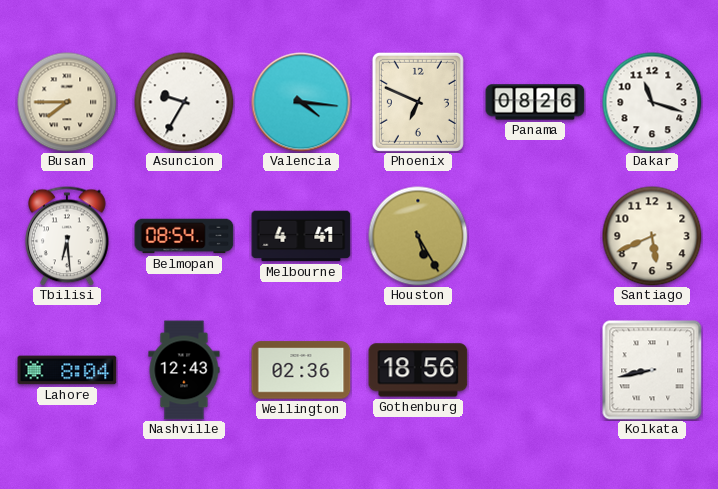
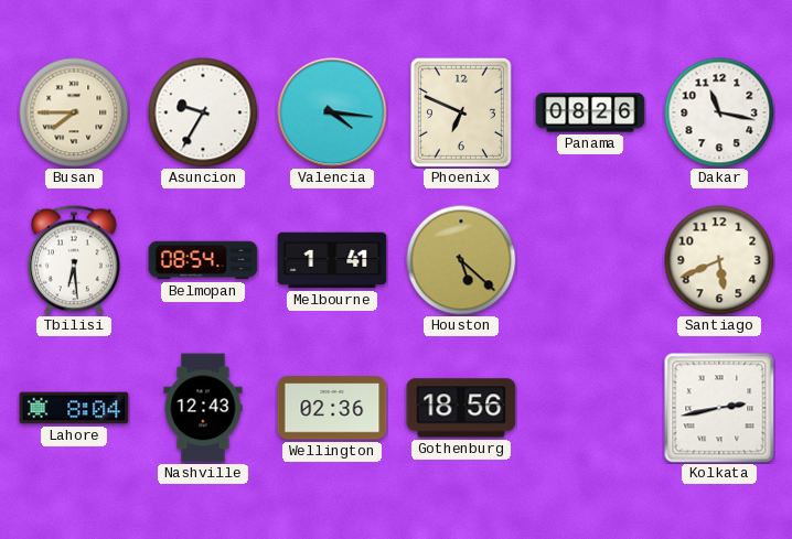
Dakar: 11:18 -> 11:17
Melbourne: 4:41 -> 1:41
Houston: 5:25 -> 5:22
Kolkata: 8:43 -> 2:43
